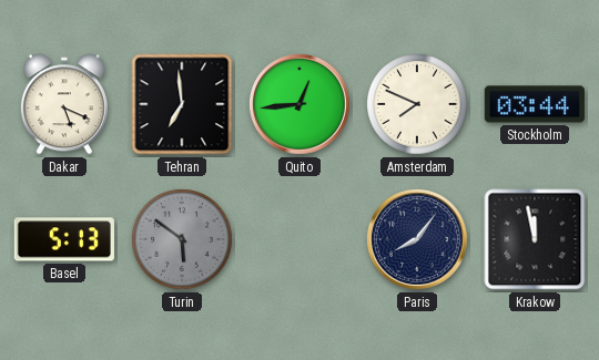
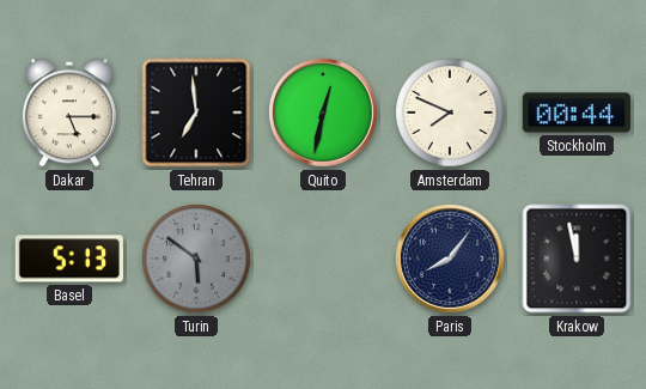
Dakar: 5:19 -> 5:15
Quito: 12:44 -> 12:32
Stockholm: 03:44 -> 00:44
